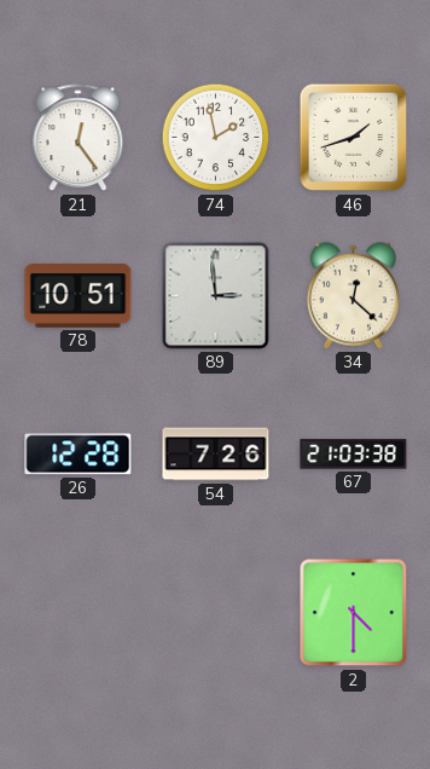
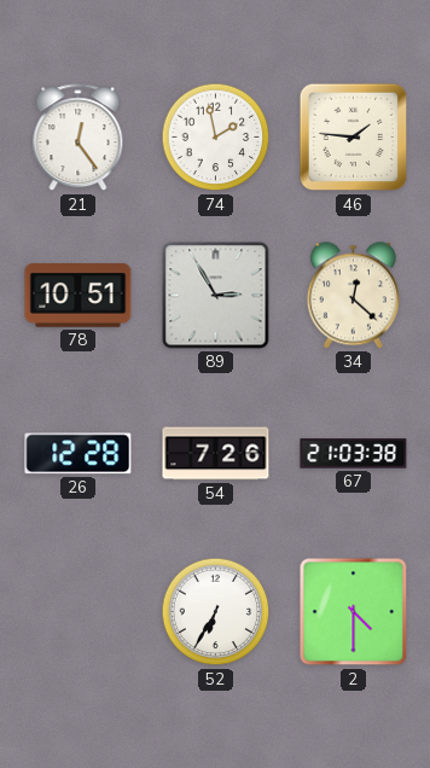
46: 1:42 -> 1:46
89: 2:59 -> 2:55
52: none -> 6:35
